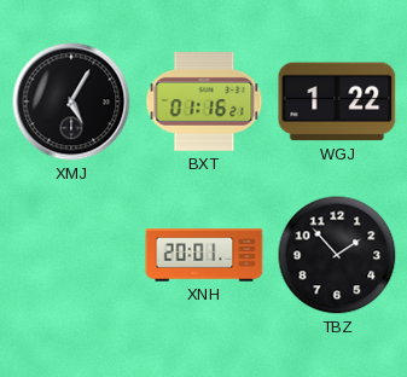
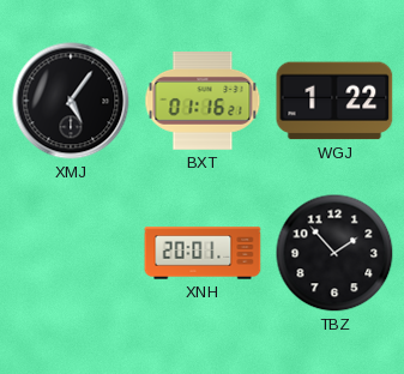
XMJ: 5:05 -> 5:06
